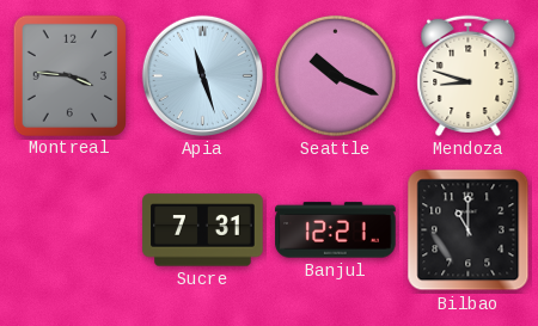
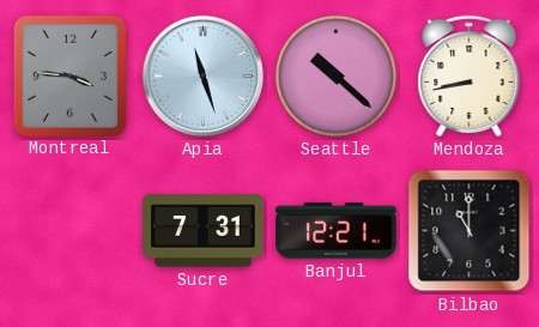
Seattle: 10:19 -> 10:22
Mendoza: 8:48 -> 8:43
